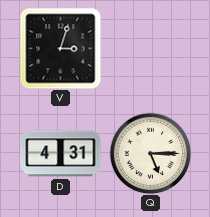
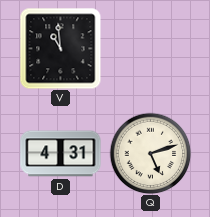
V: 3:03 -> 10:59
Q: 5:15 -> 5:12
